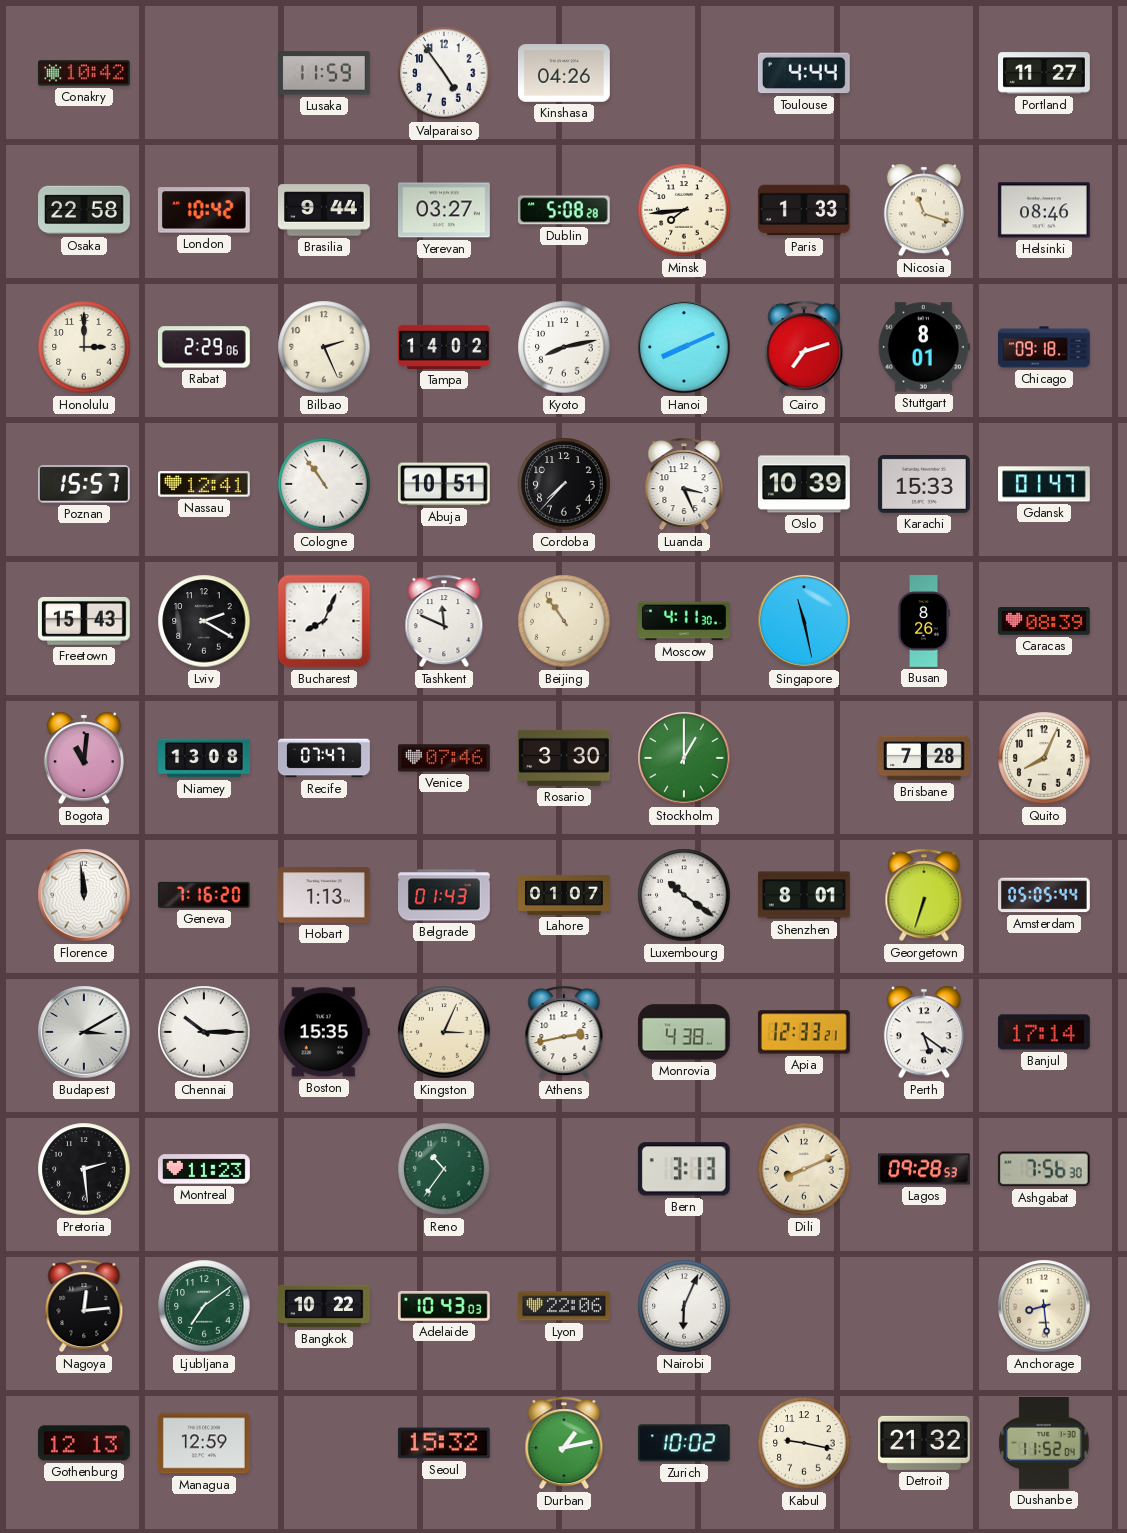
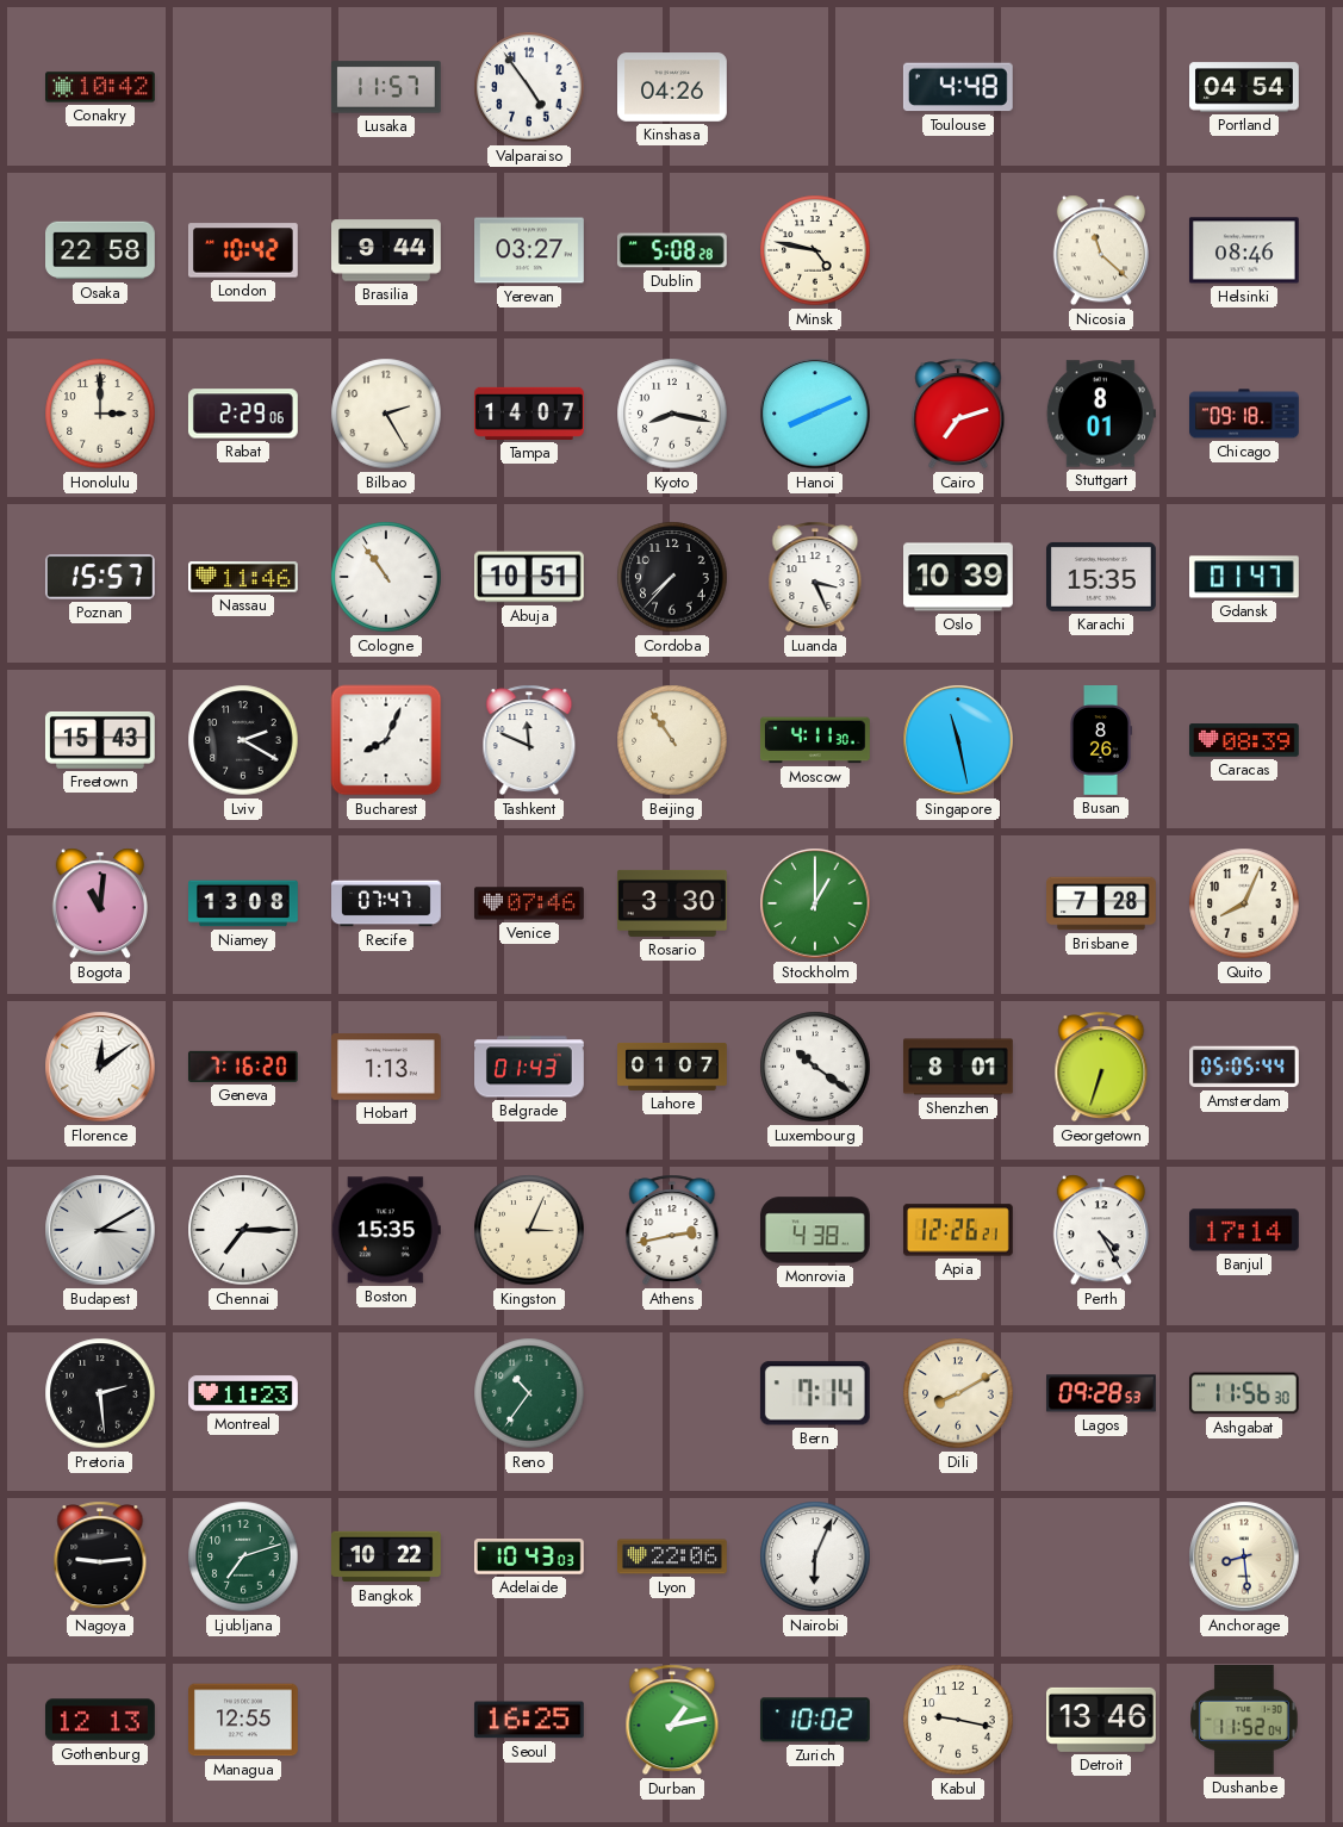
Lusaka: 11:59 -> 11:57
Toulouse: 4:44 -> 4:48
Portland: 11:27 -> 04:54
Minsk: 7:44 -> 4:47
Paris: 1:33 -> none
Nicosia: 11:18 -> 11:22
Bilbao: 2:26 -> 2:25
Tampa: 14:02 -> 14:07
Kyoto: 8:13 -> 8:17
Nassau: 12:41 -> 11:46
Karachi: 15:33 -> 15:35
Florence: 11:59 -> 12:09
Chennai: 10:15 -> 7:15
Apia: 12:33 -> 12:26
Perth: 5:21 -> 4:25
Bern: 3:13 -> 7:14
Dili: 8:11 -> 8:10
Ashgabat: 7:56 -> 11:56
Nagoya: 12:14 -> 9:14
Ljubljana: 7:09 -> 7:12
Managua: 12:59 -> 12:55
Seoul: 15:32 -> 16:25
Detroit: 21:32 -> 13:46
